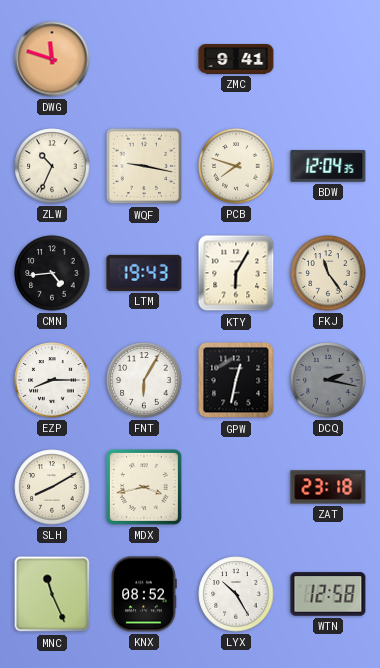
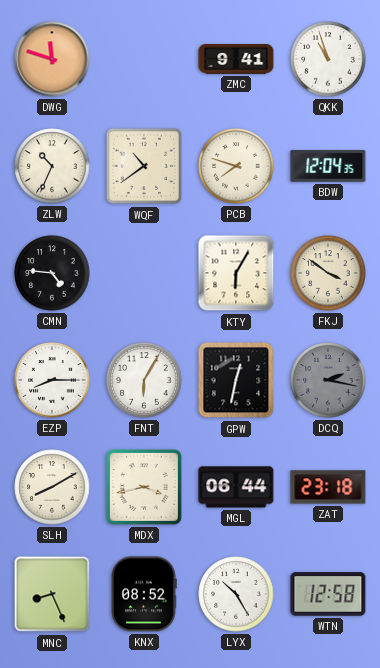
QKK: none -> 10:57
WQF: 9:17 -> 10:39
CMN: 4:44 -> 4:46
LTM: 19:43 -> none
FKJ: 11:24 -> 3:51
MGL: none -> 06:44
MNC: 11:26 -> 8:26
